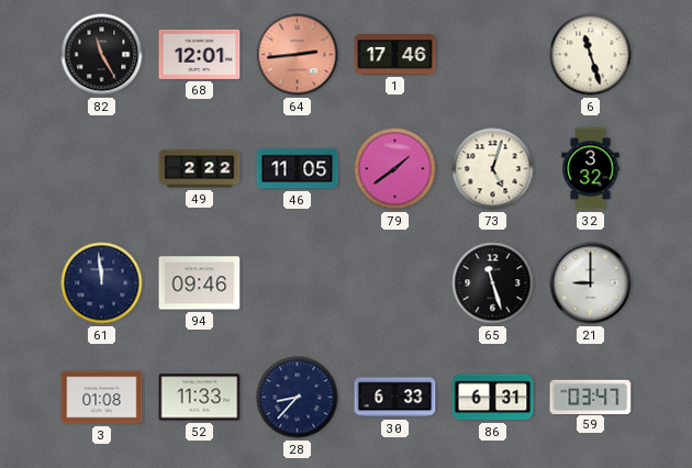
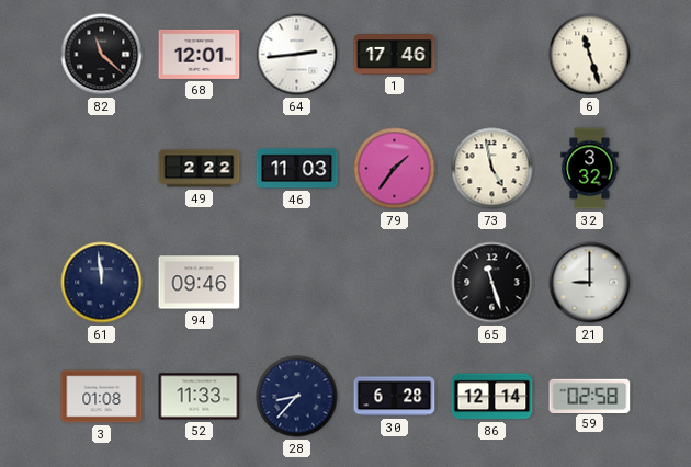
82: 11:25 -> 11:22
64 dial: salmon -> white
46: 11:05 -> 11:03
79: 1:39 -> 1:36
73: 5:03 -> 4:58
30: 6:33 -> 6:28
86: 6:31 -> 12:14
59: 03:47 -> 02:58
